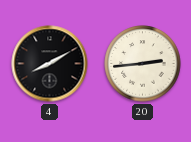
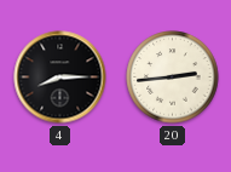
4: 8:10 -> 8:15
